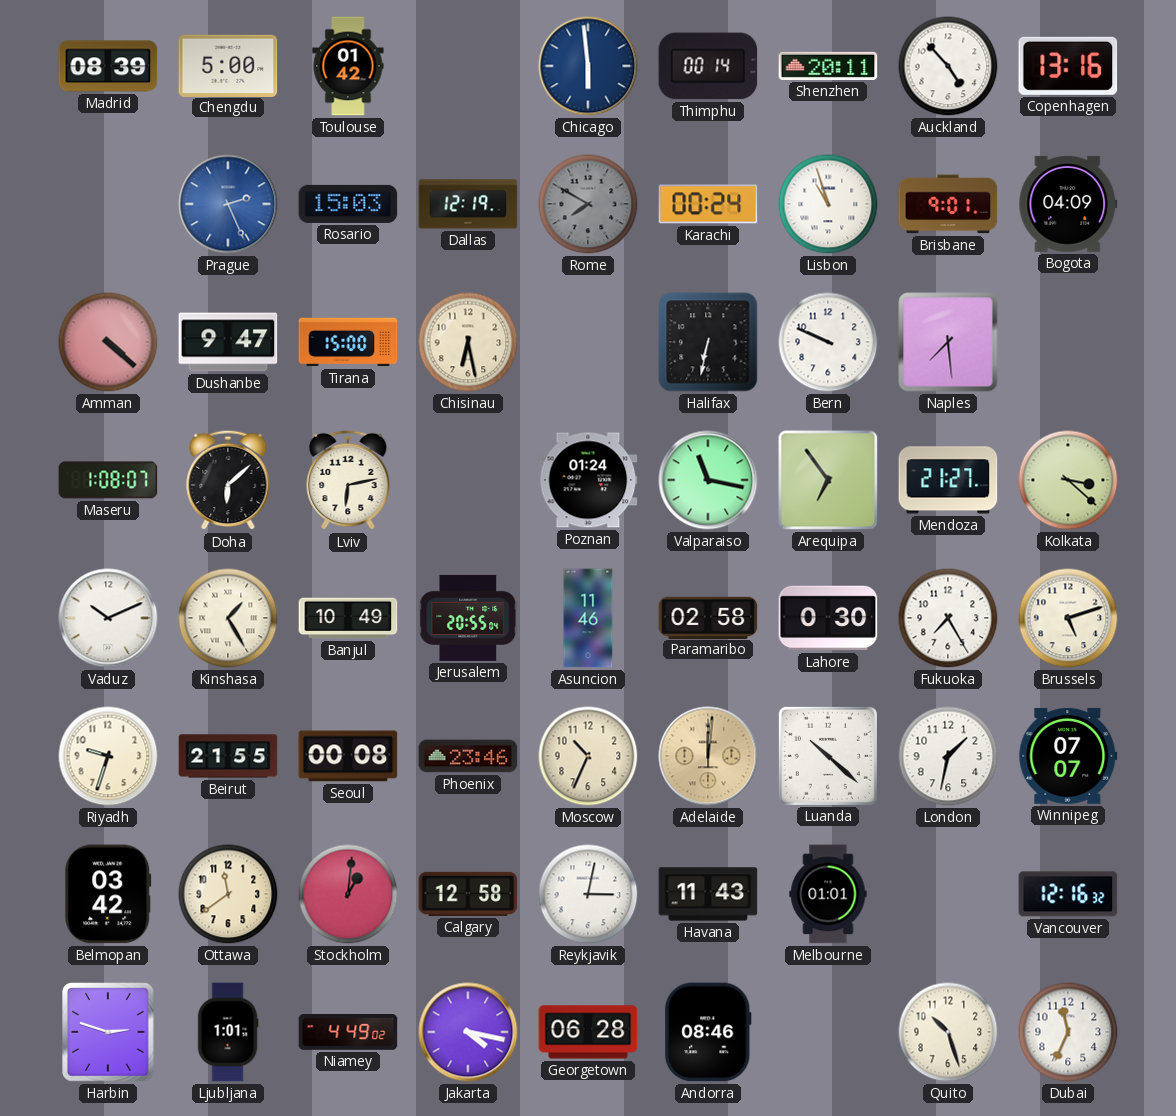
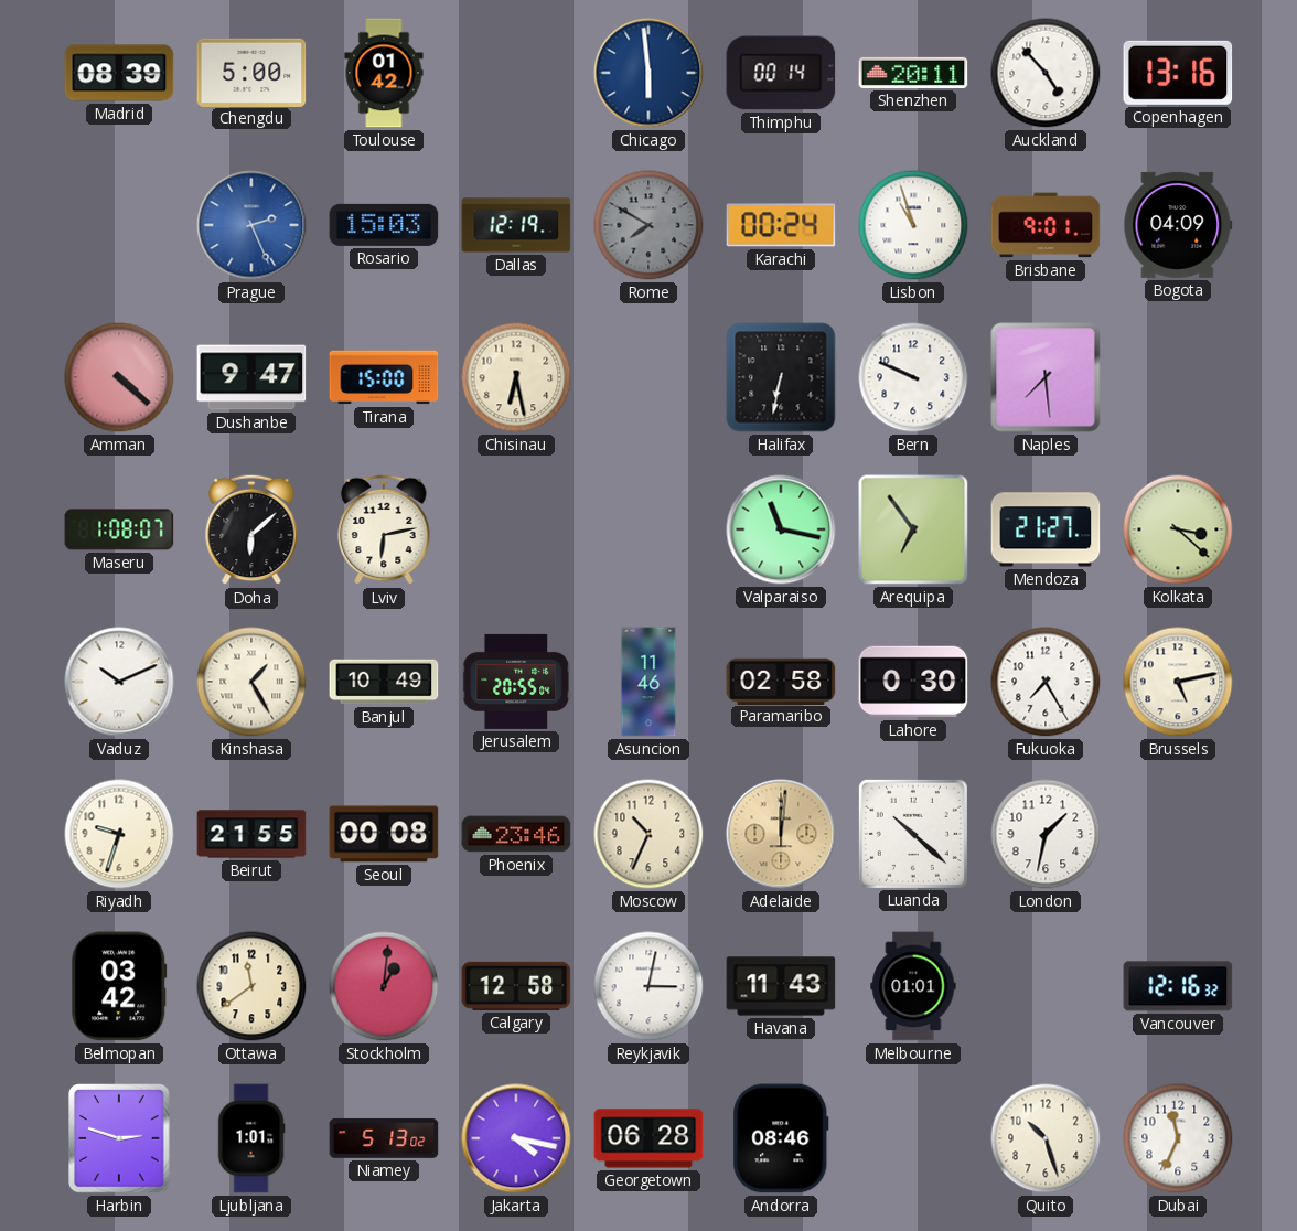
Poznan: 01:24 -> none
Brussels: 5:12 -> 5:13
Winnipeg: 07:07 -> none
Niamey: 4:49 -> 5:13
